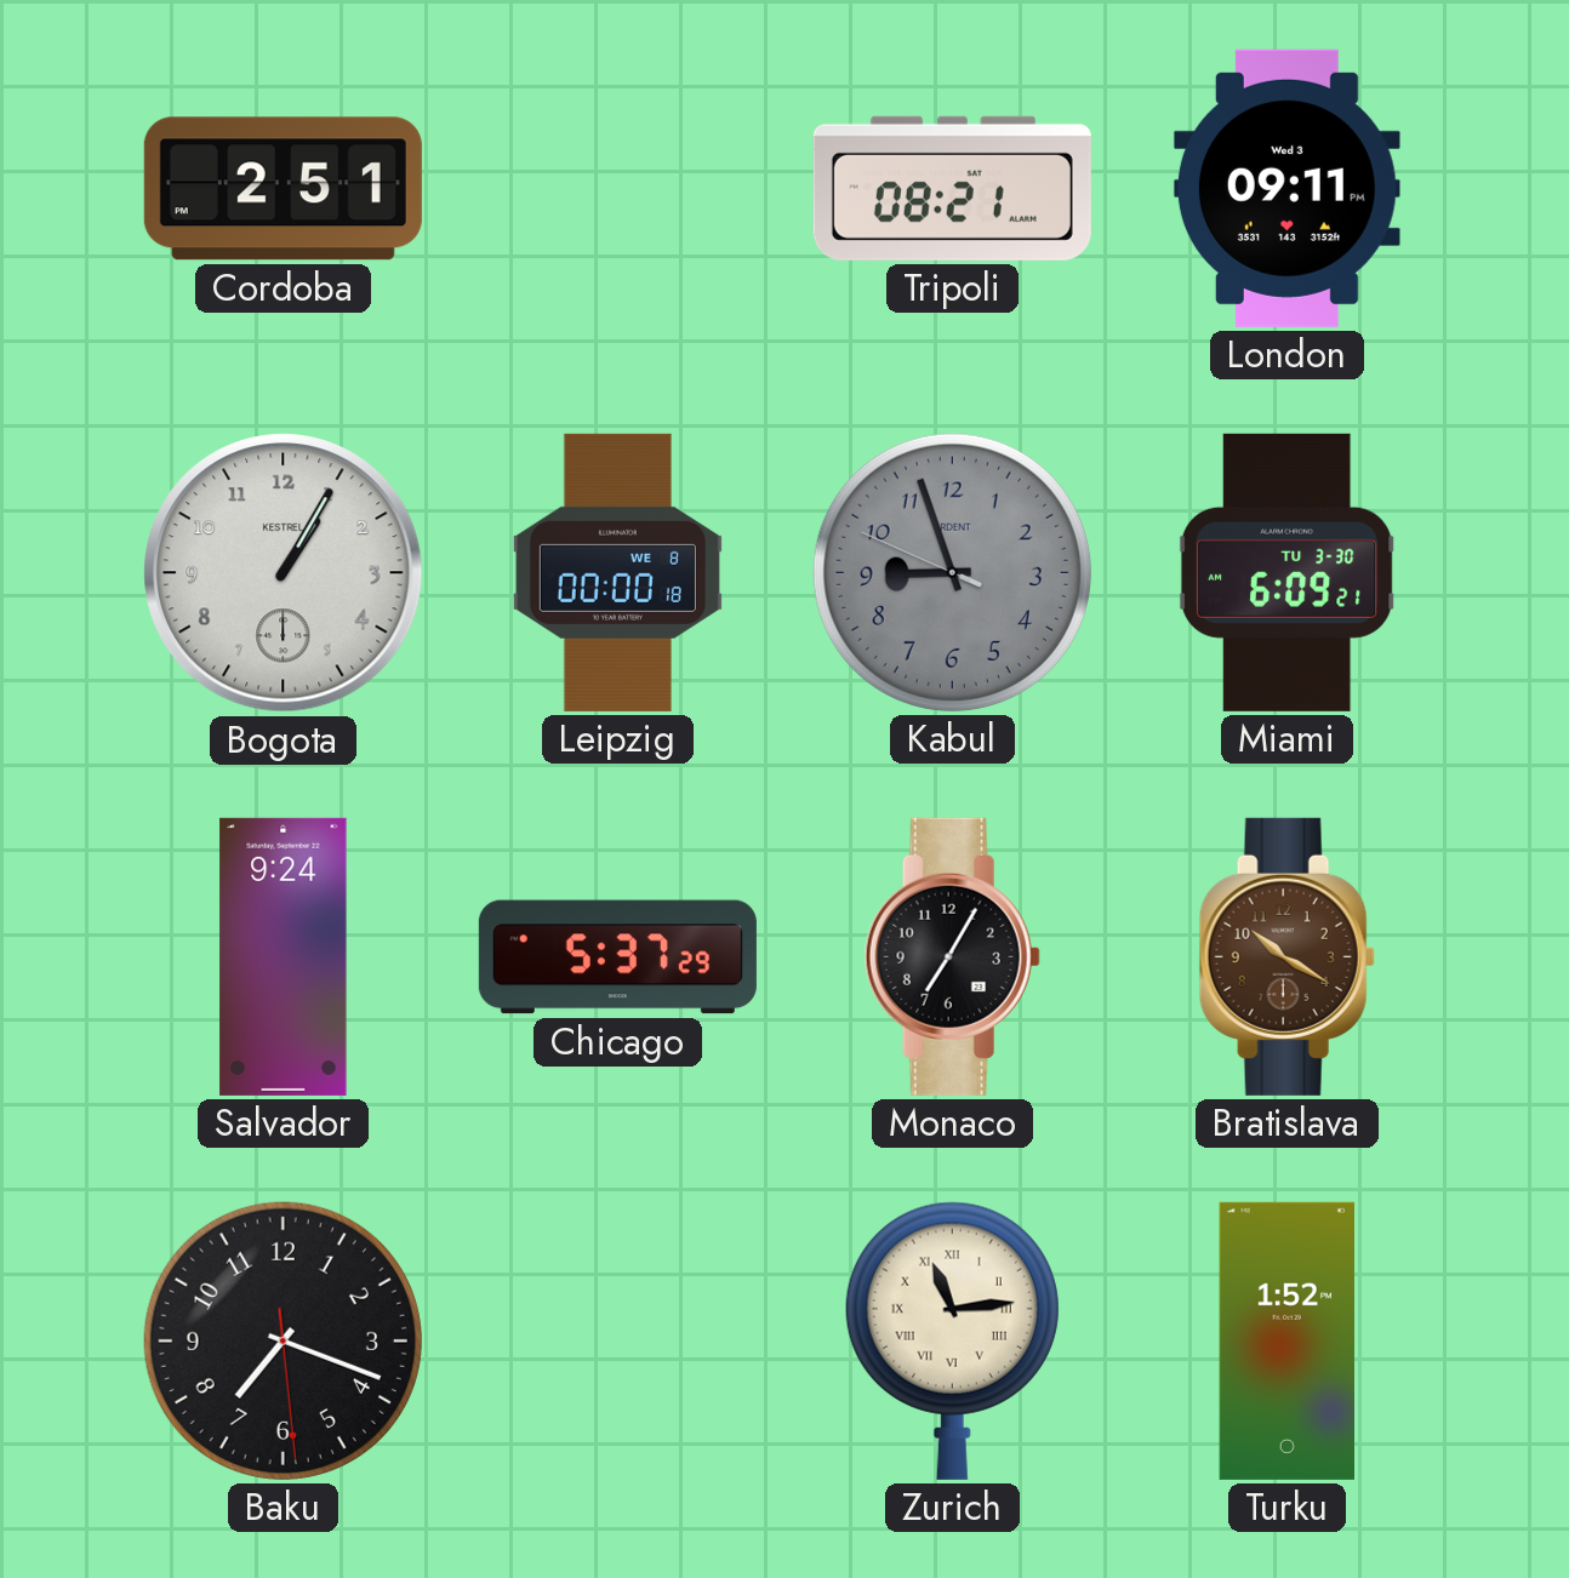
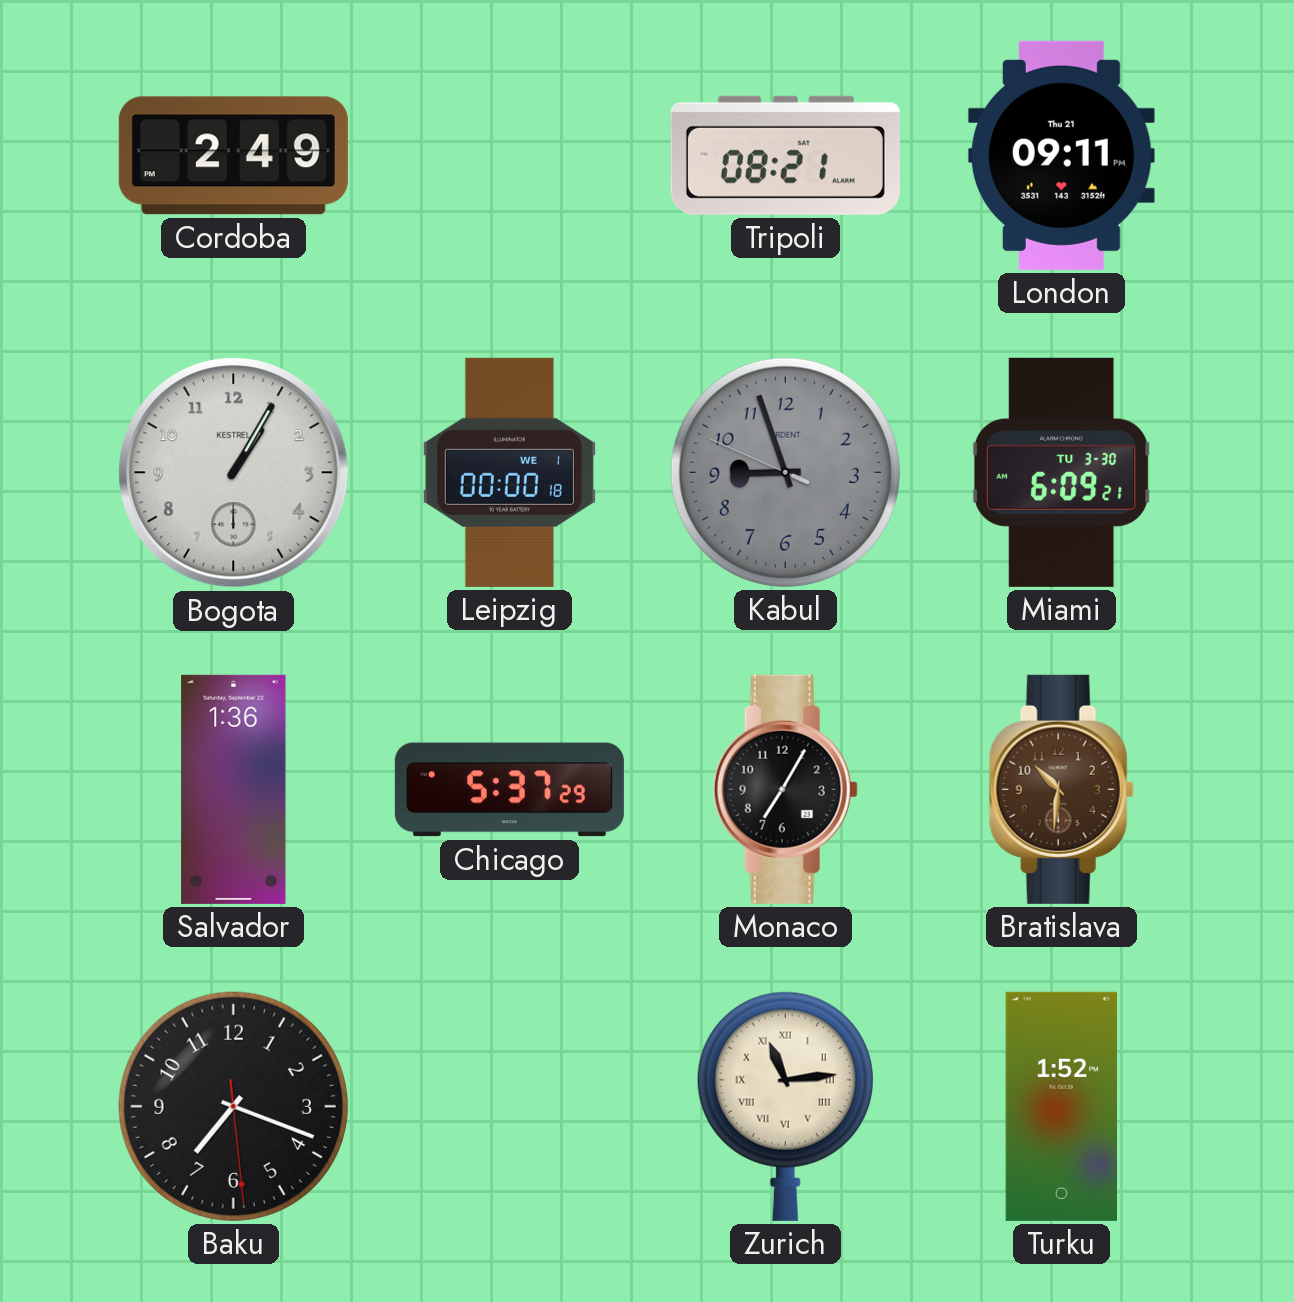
Cordoba: 2:51 -> 2:49
London date: Wed 3 -> Thu 21
Leipzig date: WE 8 -> WE 1
Salvador: 9:24 -> 1:36
Bratislava: 10:20 -> 10:31
